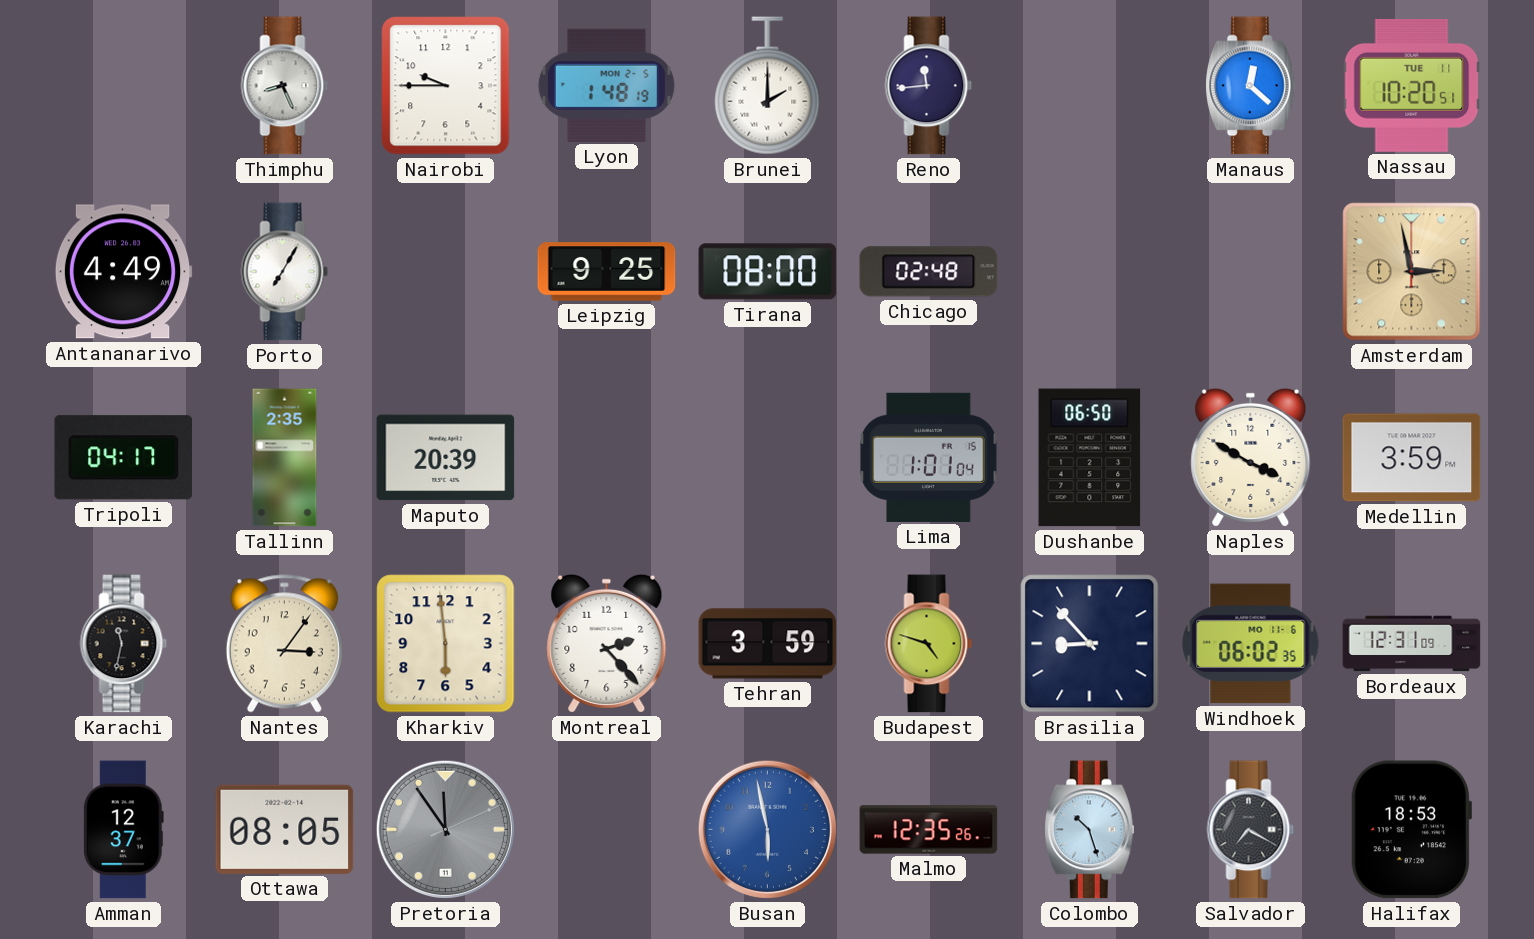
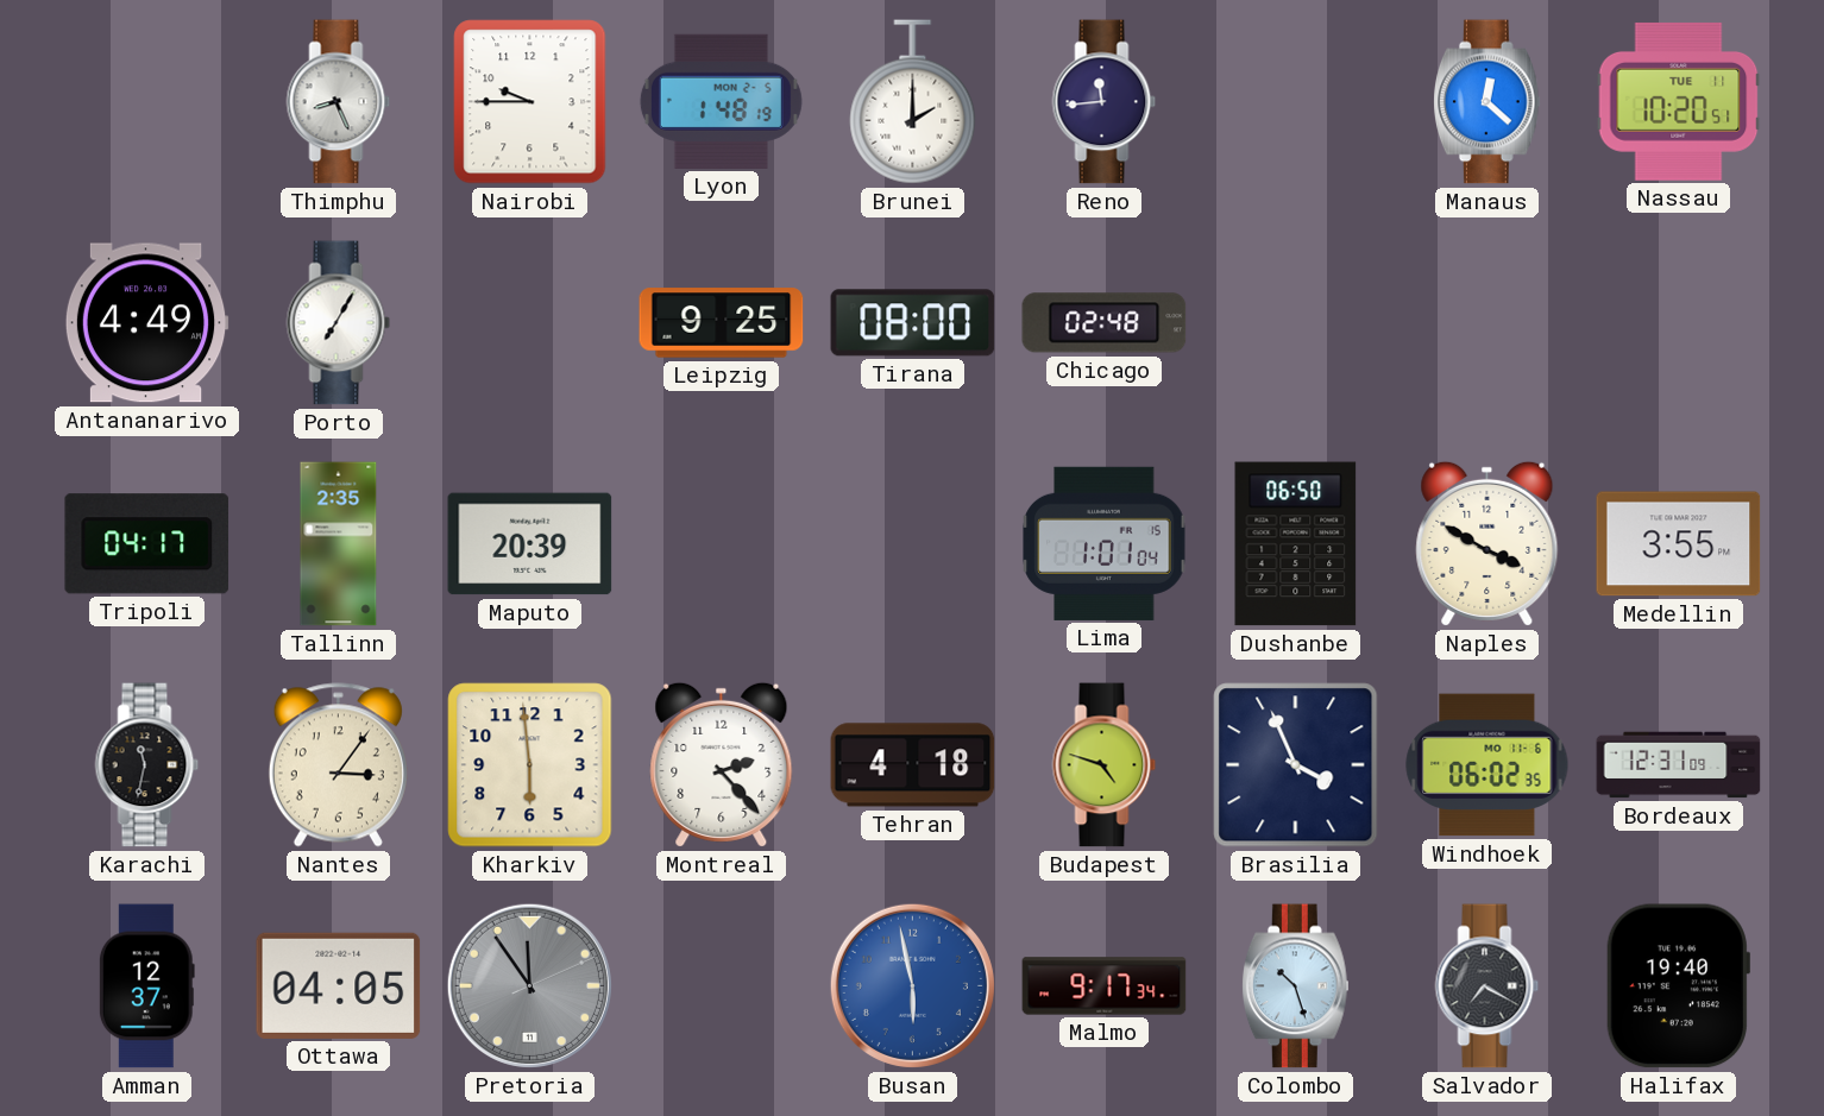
Amsterdam: 2:58 -> none
Medellin: 3:59 -> 3:55
Tehran: 3:59 -> 4:18
Brasilia: 8:53 -> 3:56
Ottawa: 08:05 -> 04:05
Malmo: 12:35 -> 9:17
Halifax: 18:53 -> 19:40
